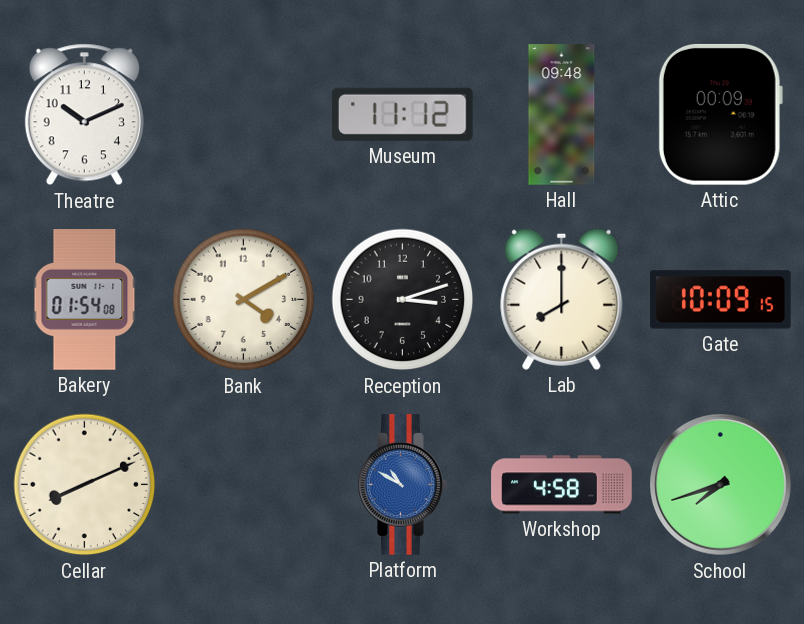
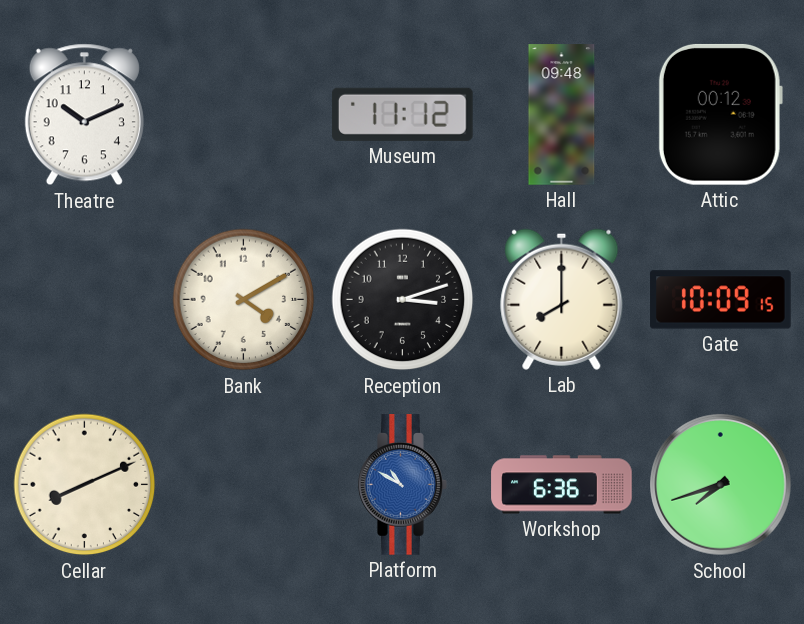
Attic: 00:09 -> 00:12
Bakery: 01:54 -> none
Workshop: 4:58 -> 6:36
